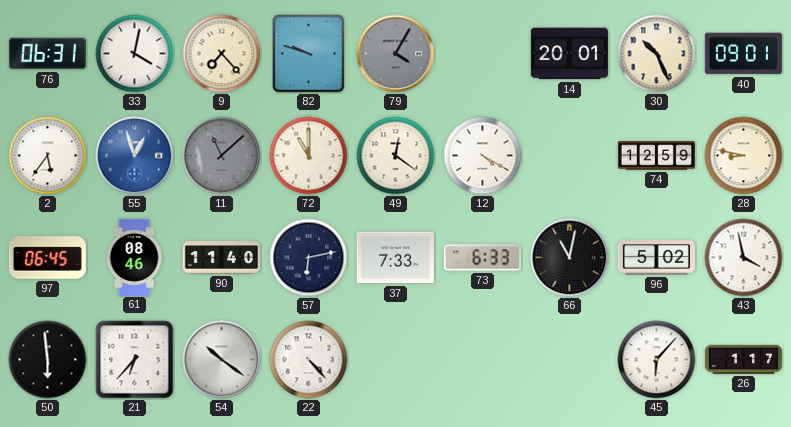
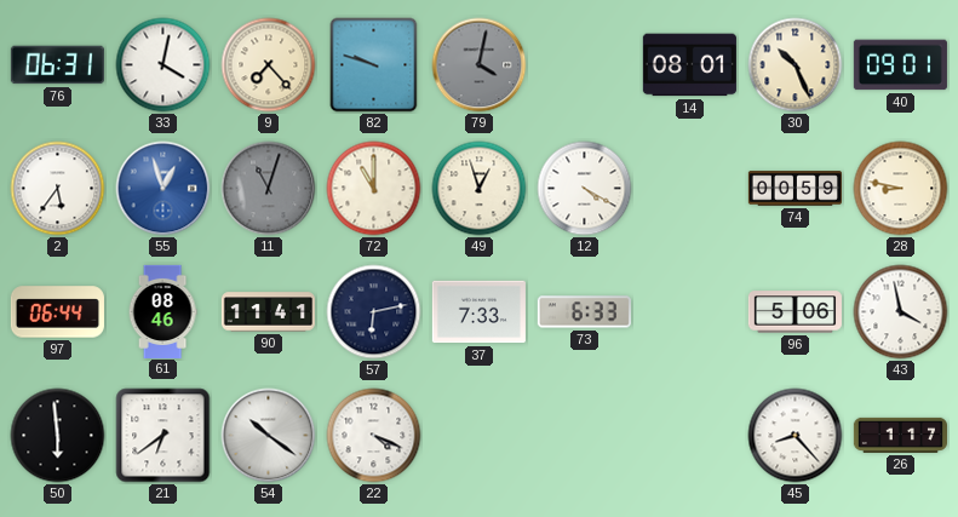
79: 4:05 -> 4:02
14: 20:01 -> 08:01
11: 11:08 -> 11:03
49: 12:21 -> 12:57
74: 12:59 -> 00:59
97: 06:45 -> 06:44
90: 11:40 -> 11:41
66: 11:02 -> none
96: 5:02 -> 5:06
21: 6:37 -> 6:39
22: 4:23 -> 4:19
45: 6:07 -> 8:23
